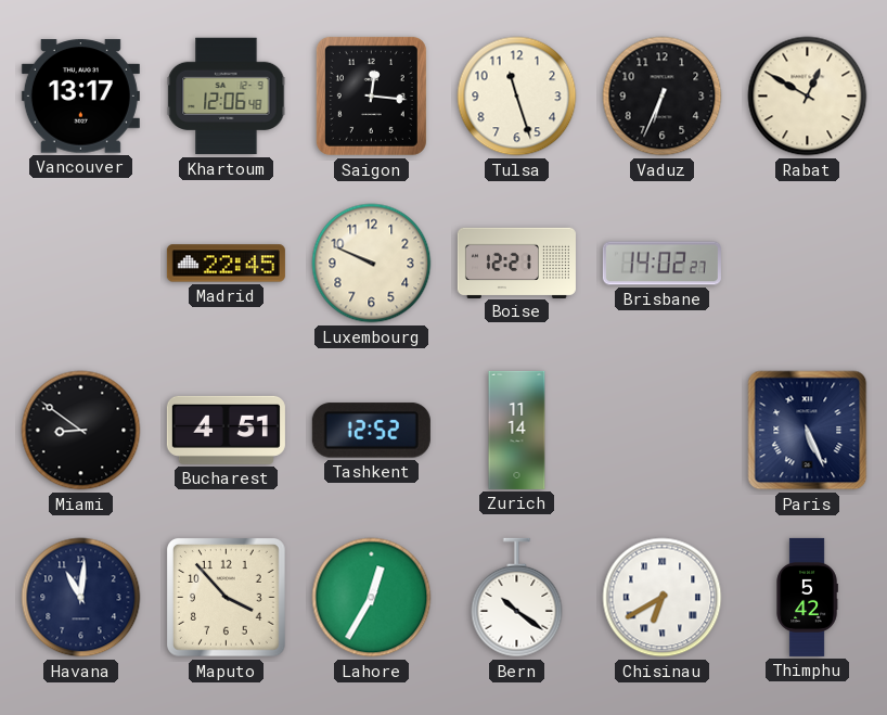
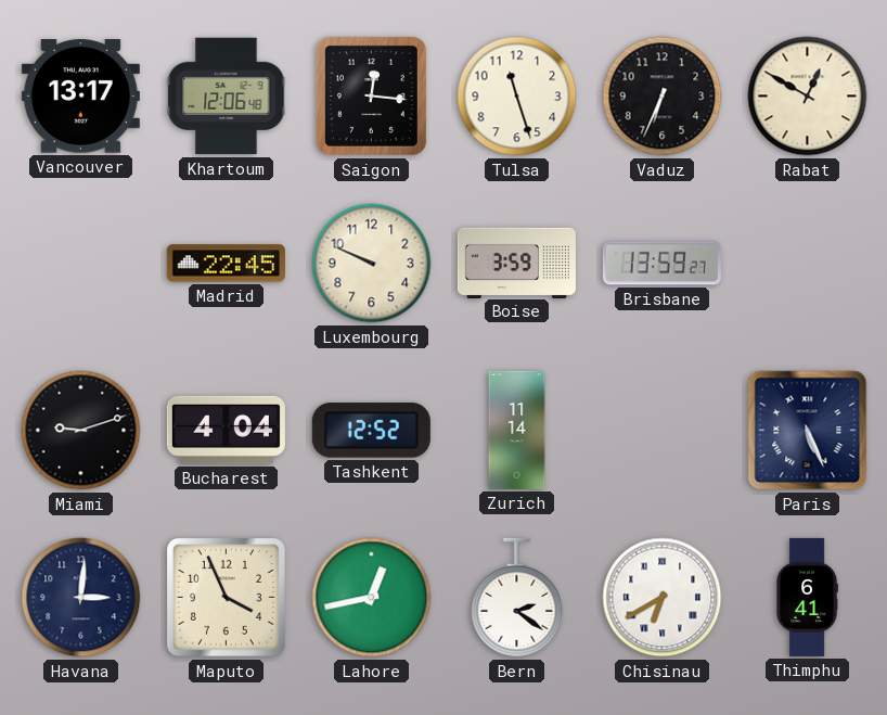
Boise: 12:21 -> 3:59
Brisbane: 14:02 -> 13:59
Miami: 8:51 -> 9:12
Bucharest: 4:51 -> 4:04
Havana: 11:01 -> 3:01
Maputo: 3:53 -> 3:56
Lahore: 12:35 -> 12:43
Bern: 10:21 -> 2:21
Thimphu: 5:42 -> 6:41
